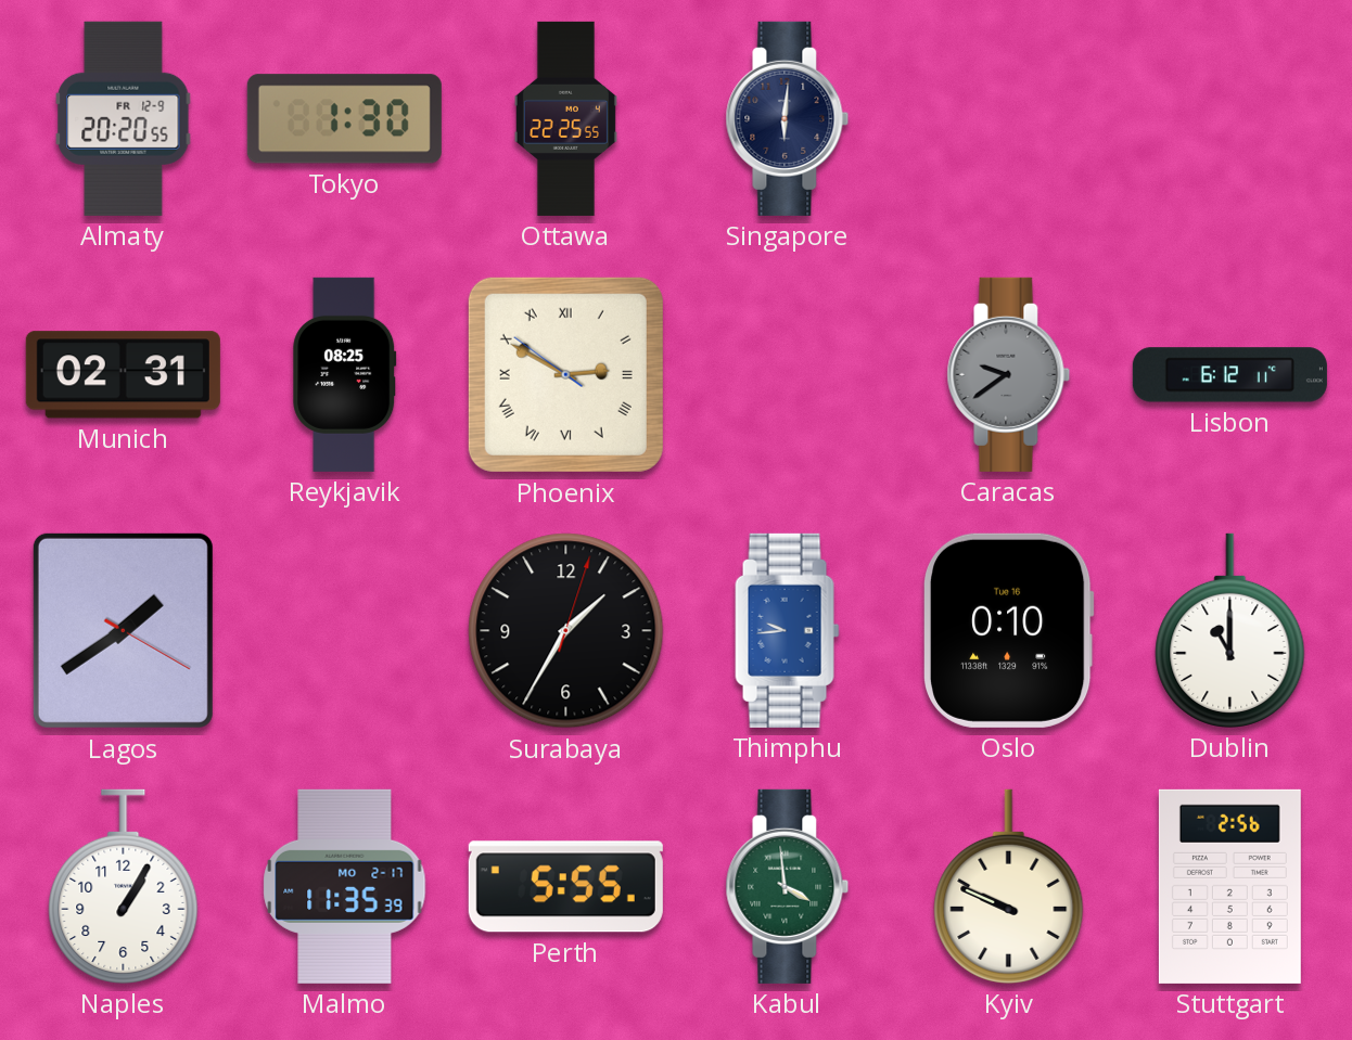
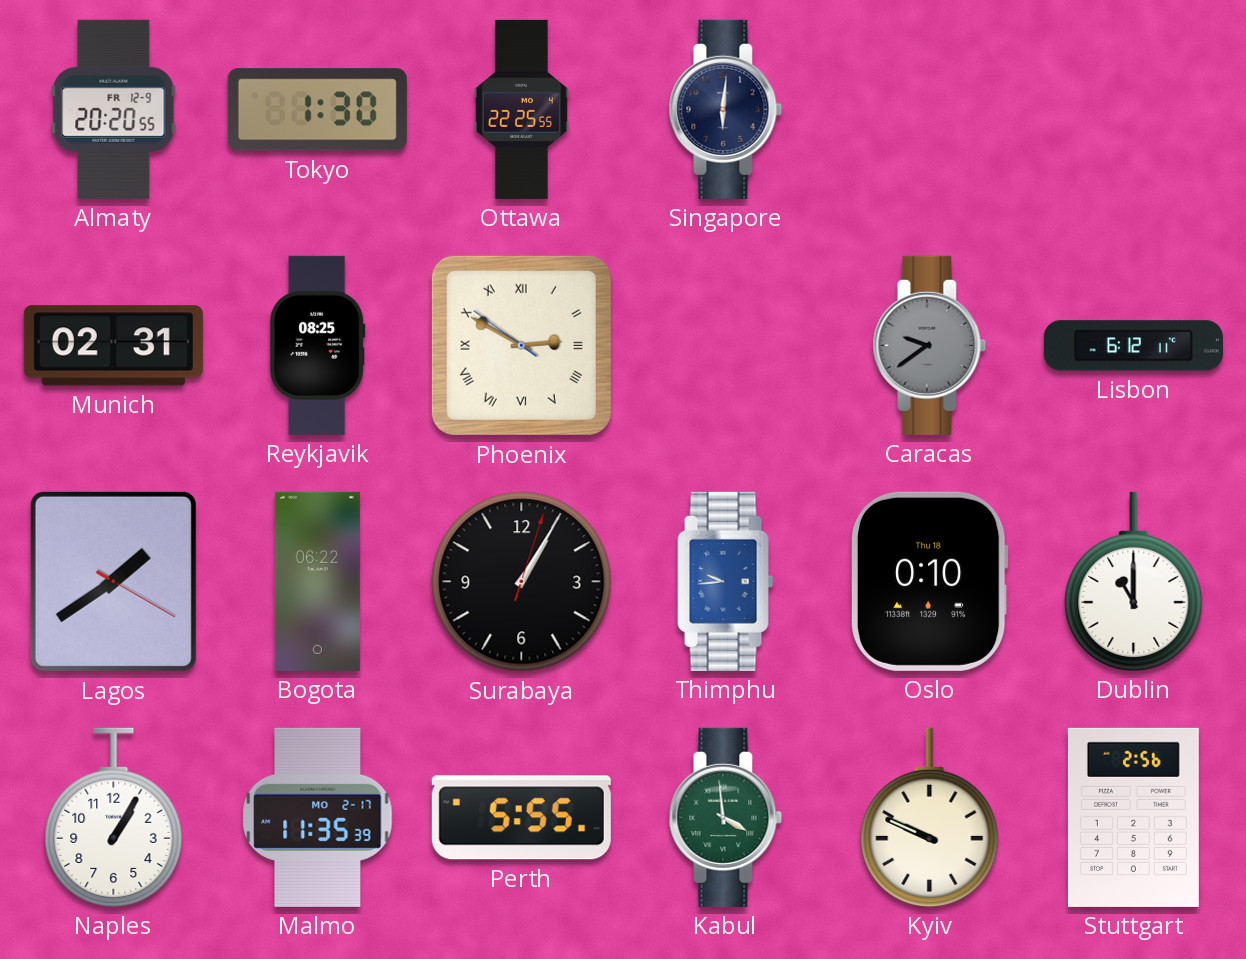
Bogota: none -> 06:22
Surabaya: 1:35 -> 1:05
Oslo date: Tue 16 -> Thu 18
